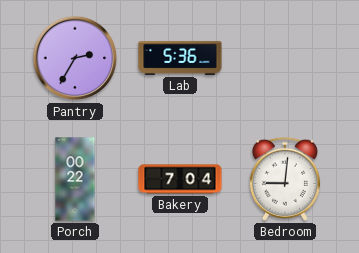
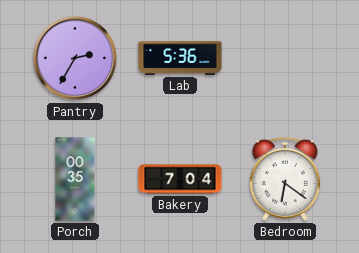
Porch: 00:22 -> 00:35
Bedroom: 9:01 -> 6:21
